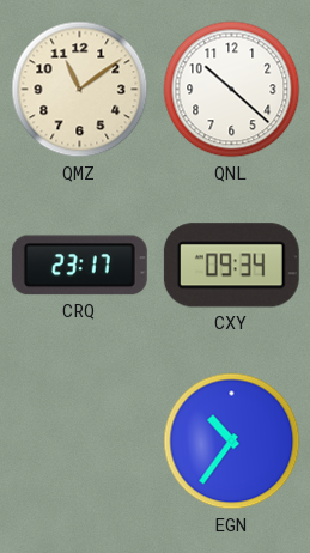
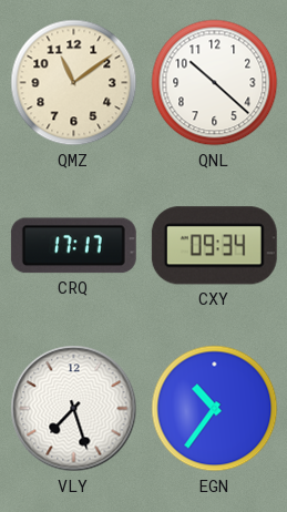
CRQ: 23:17 -> 17:17
VLY: none -> 7:27
